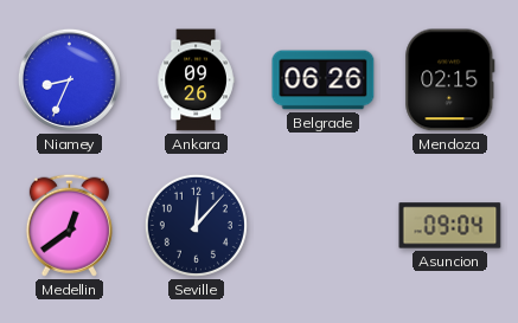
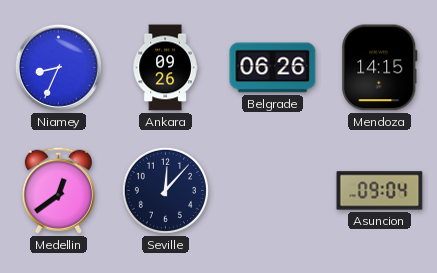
Mendoza: 02:15 -> 14:15
